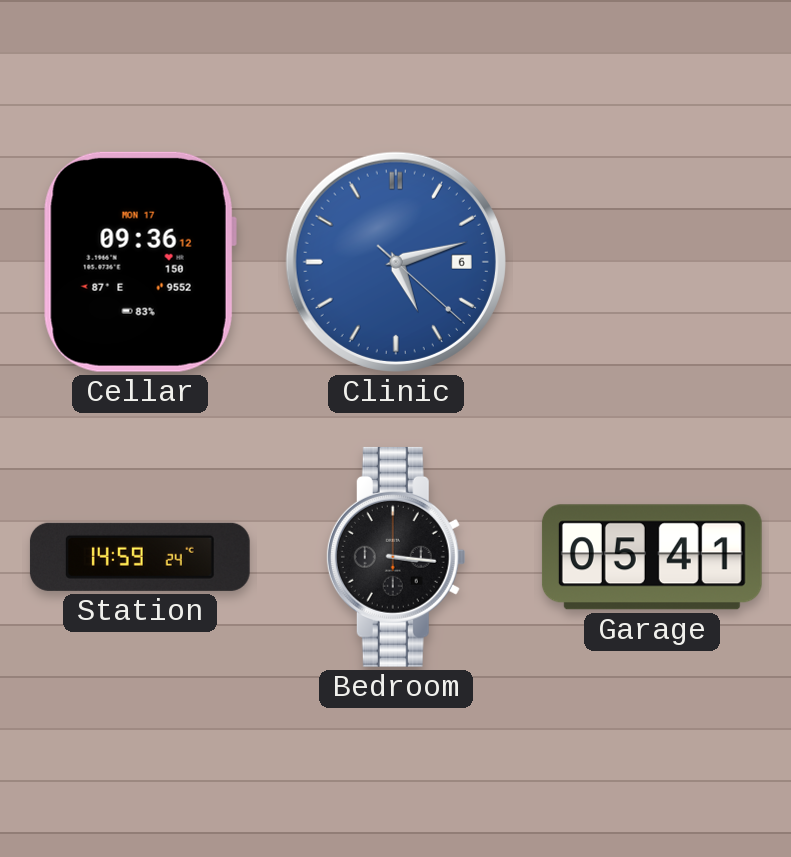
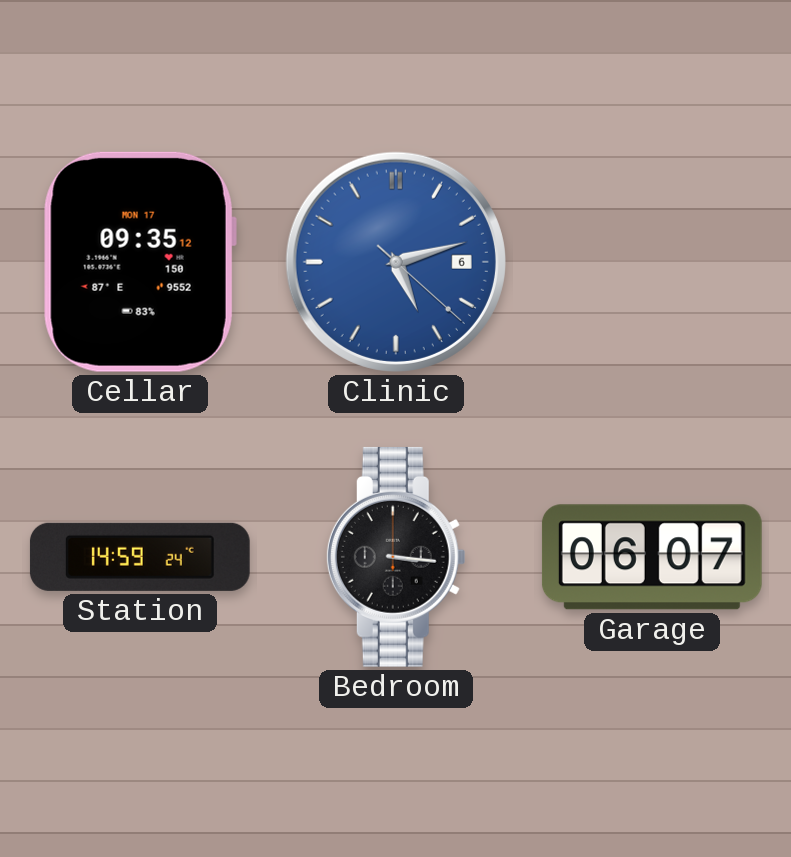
Cellar: 09:36 -> 09:35
Garage: 05:41 -> 06:07
